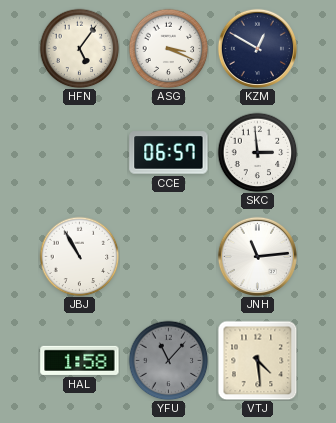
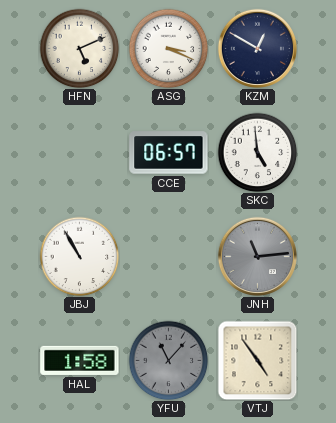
HFN: 5:06 -> 5:11
SKC: 2:59 -> 4:59
JNH dial: white -> grey
VTJ: 4:29 -> 4:54
